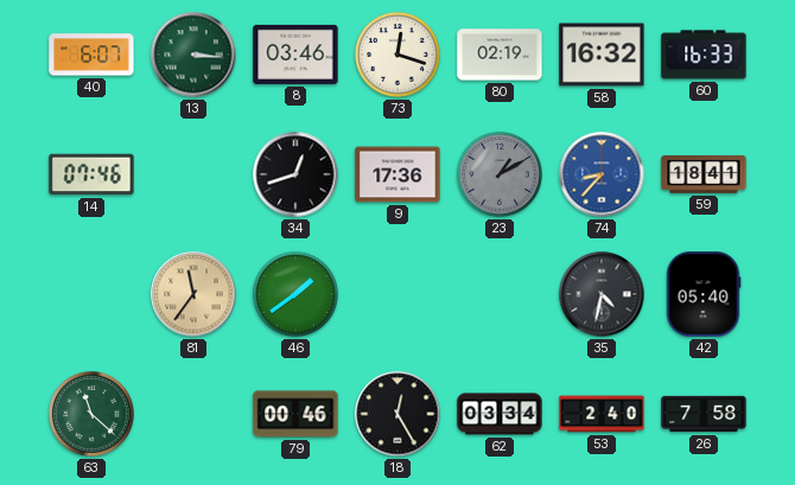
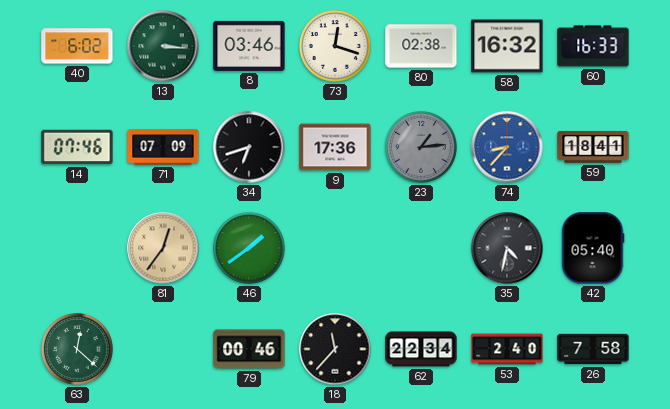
40: 6:07 -> 6:02
80: 02:19 -> 02:38
71: none -> 07:09
34: 12:42 -> 6:42
23: 1:10 -> 1:14
81: 11:36 -> 12:36
63: 11:22 -> 12:22
18: 12:25 -> 11:37
62: 03:34 -> 22:34
